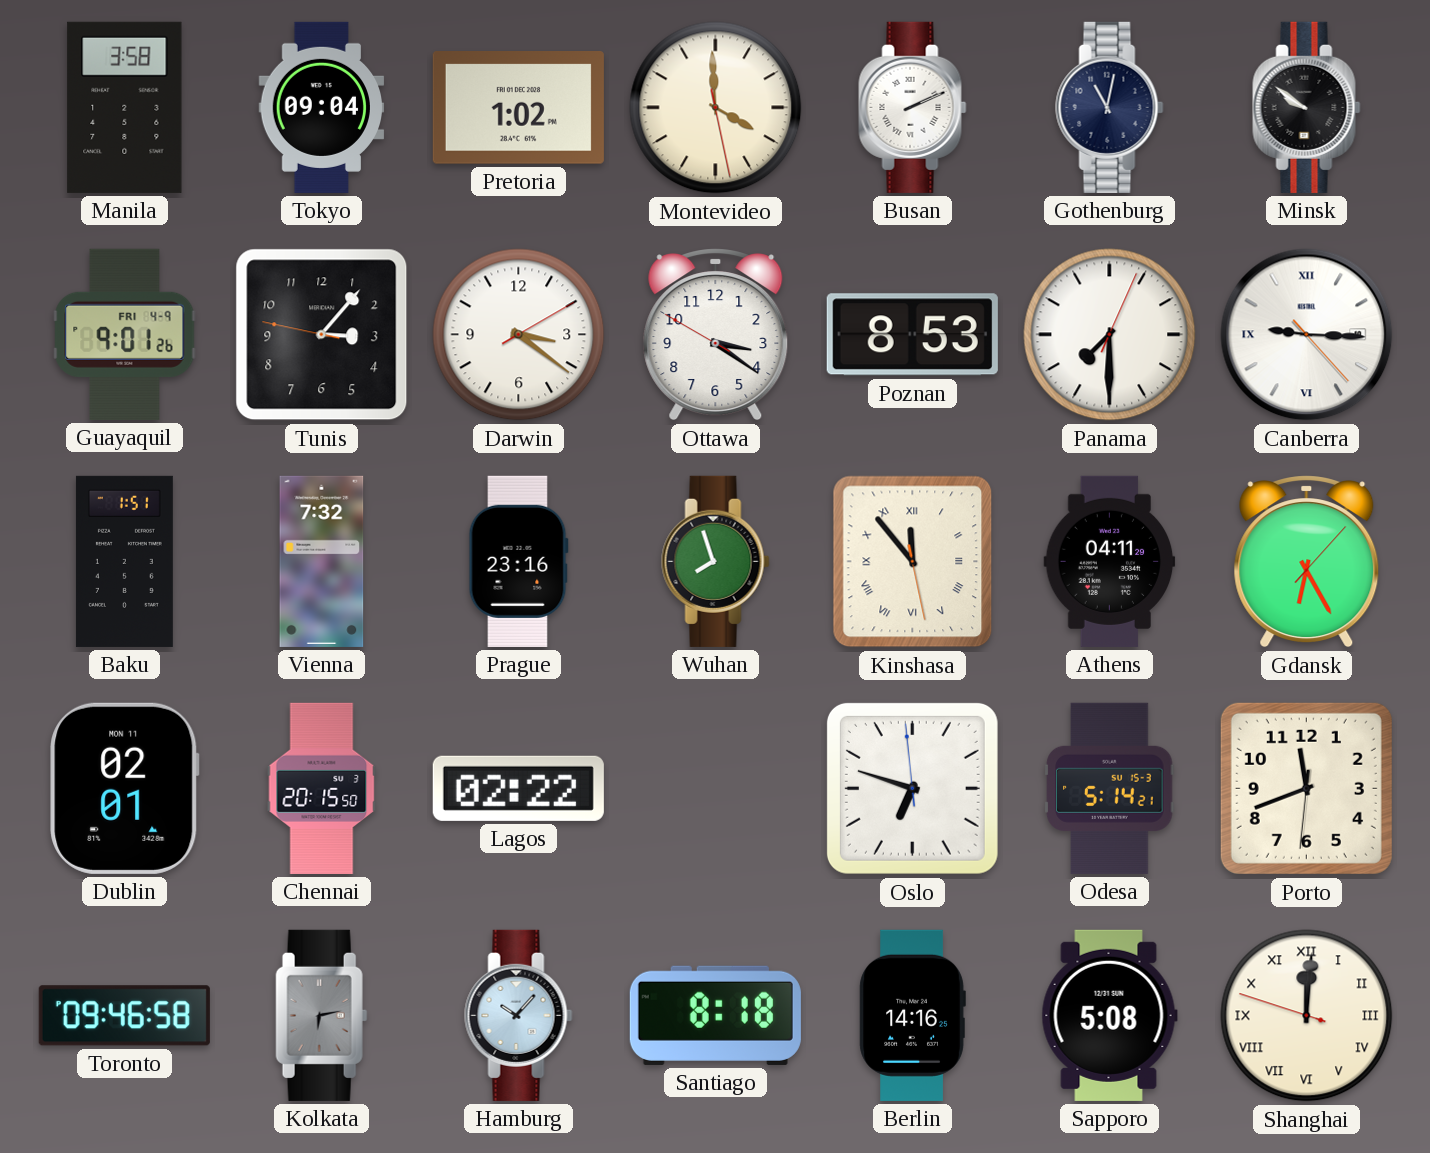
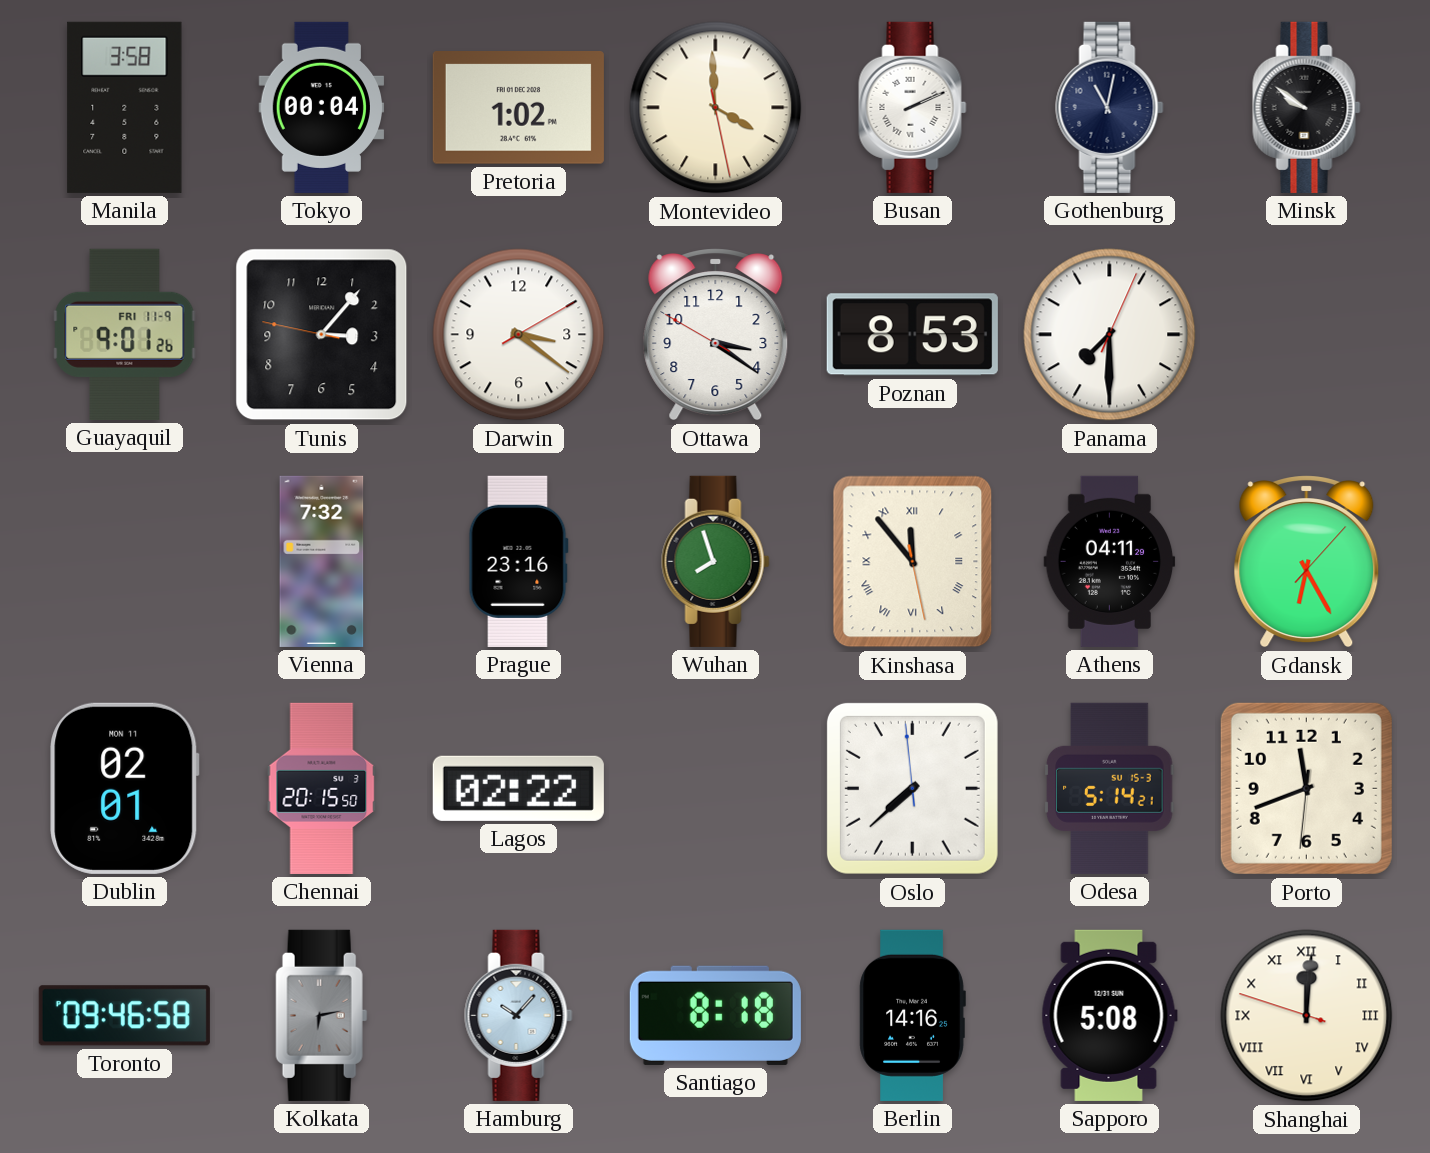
Tokyo: 09:04 -> 00:04
Guayaquil date: FRI 4-9 -> FRI 11-9
Canberra: 9:15 -> none
Baku: 1:51 -> none
Oslo: 6:47 -> 7:37
